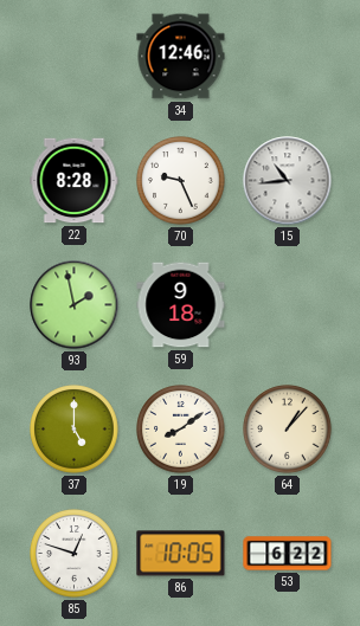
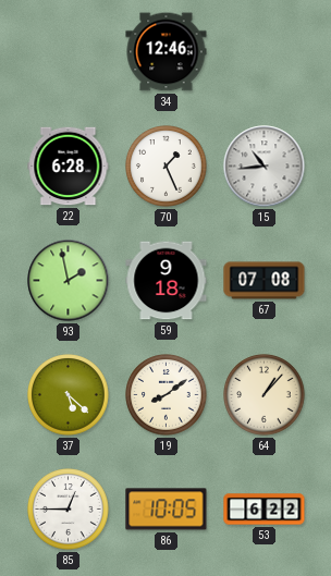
22: 8:28 -> 6:28
70: 9:26 -> 1:26
67: none -> 07:08
37: 5:00 -> 5:22
85: 12:48 -> 12:45
